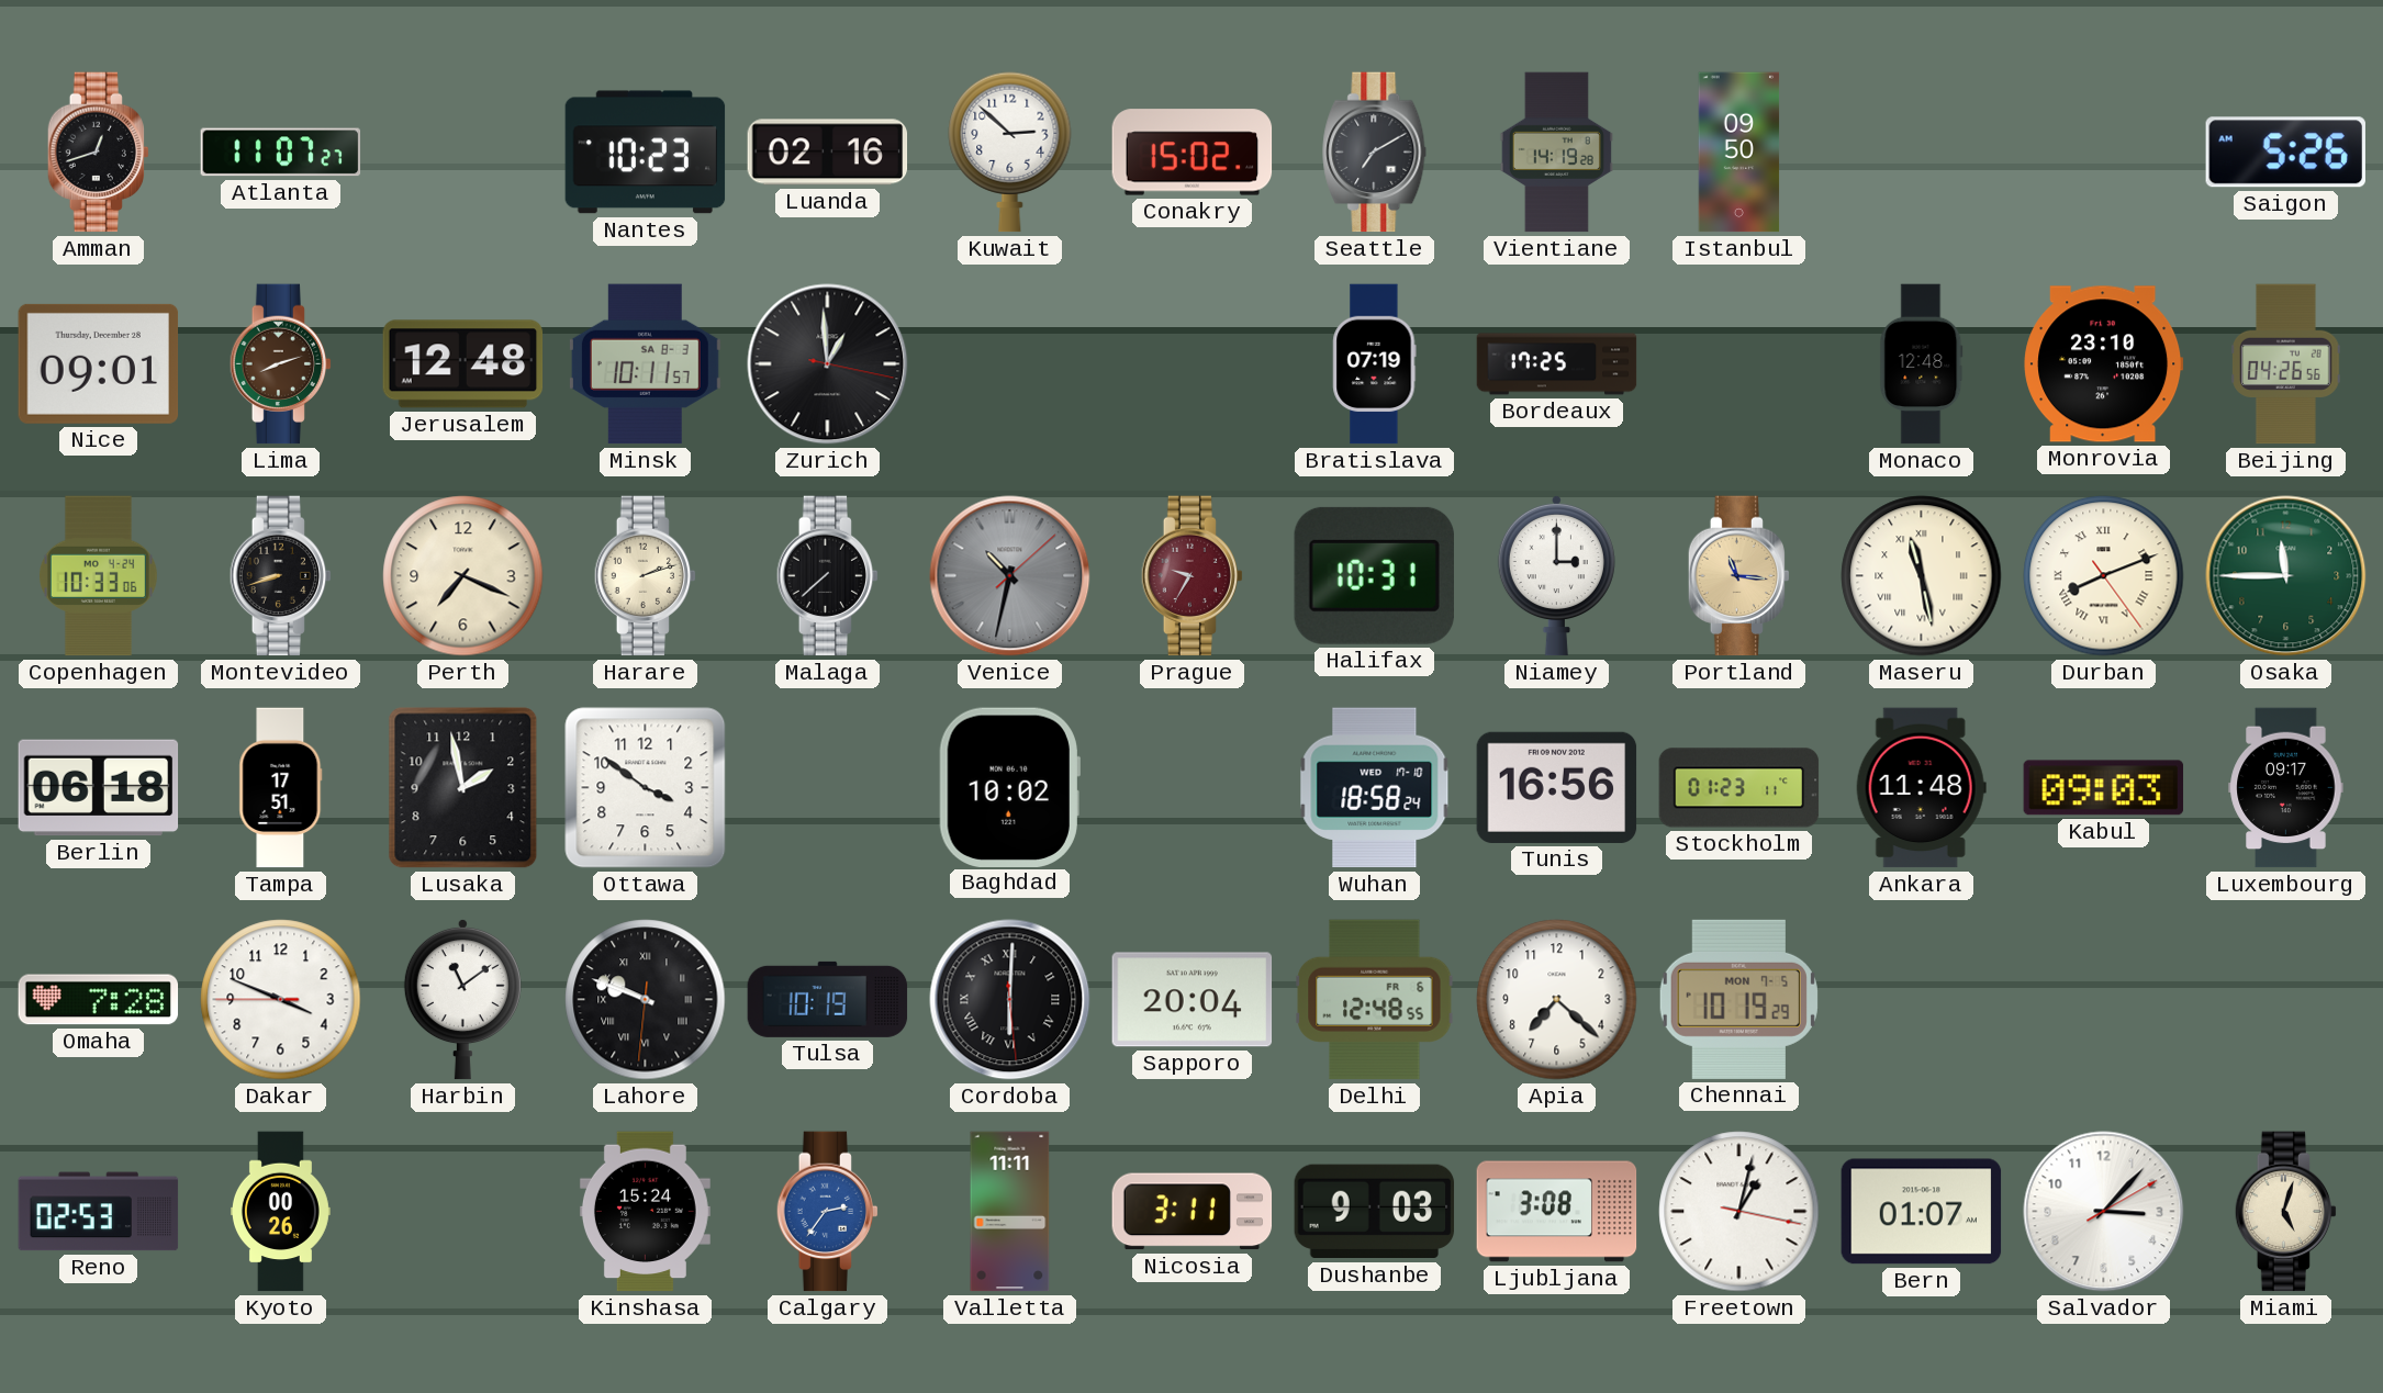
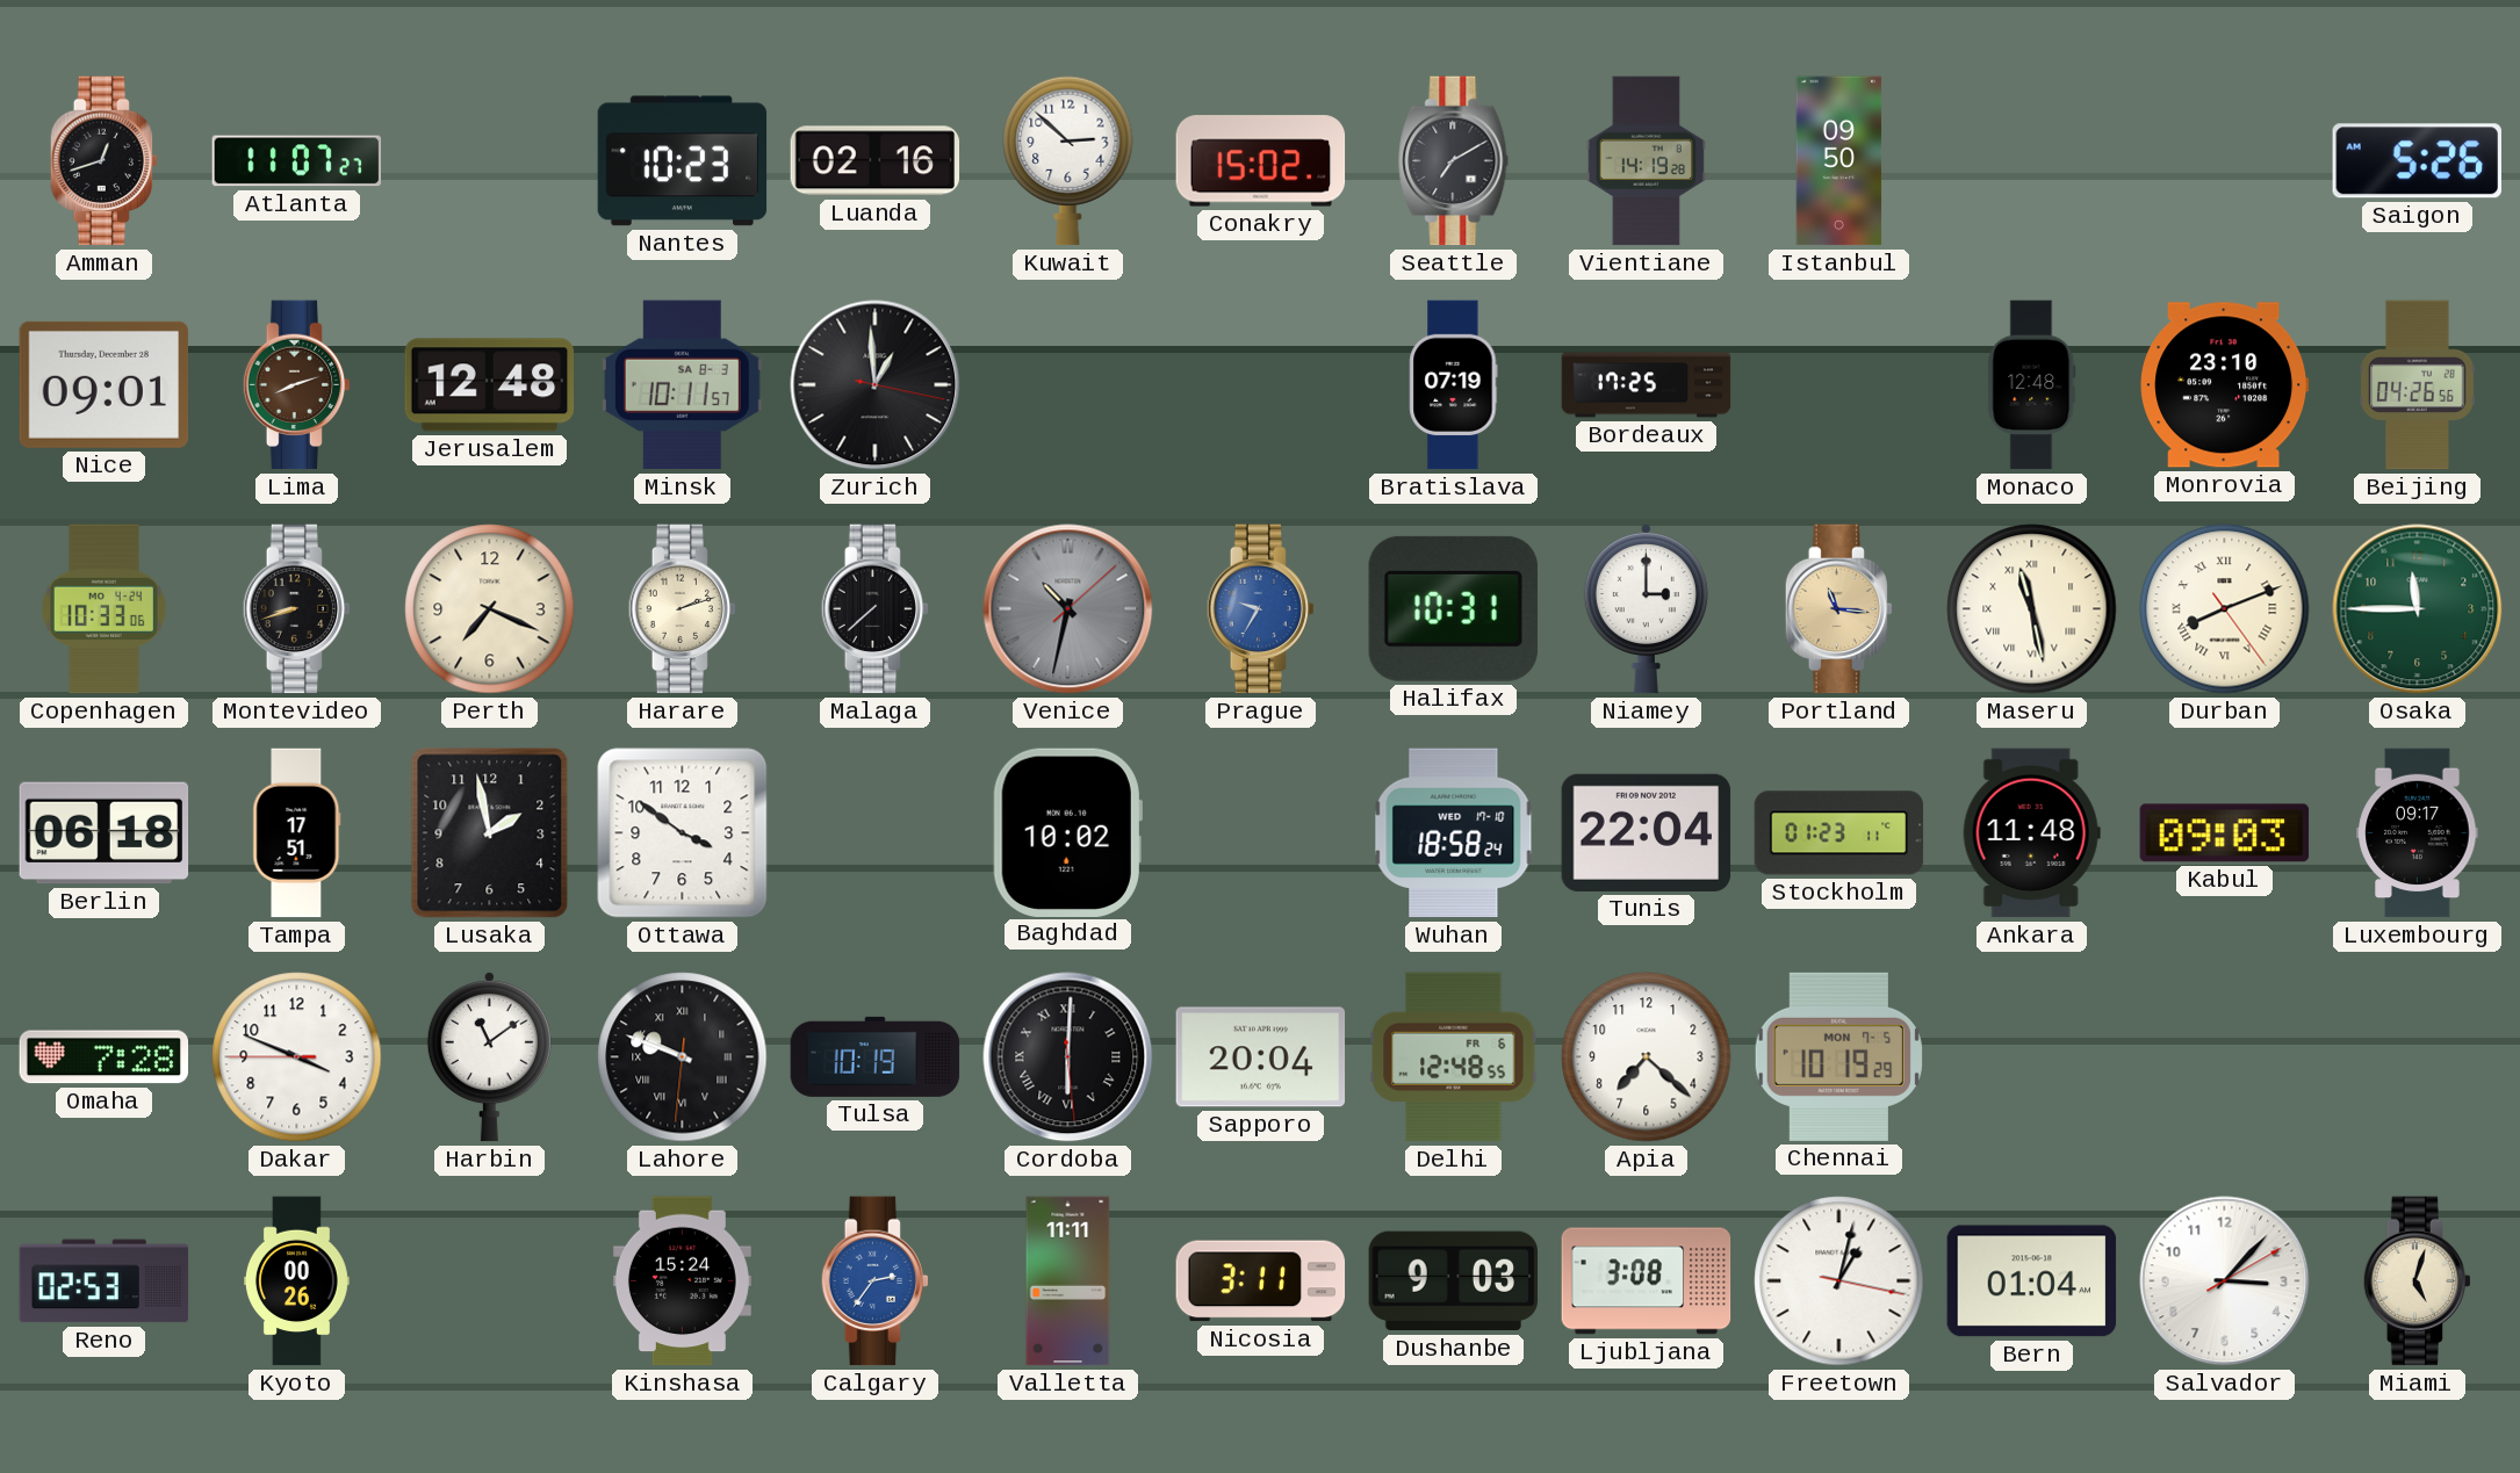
Prague dial: burgundy -> blue
Tunis: 16:56 -> 22:04
Bern: 01:07 -> 01:04
